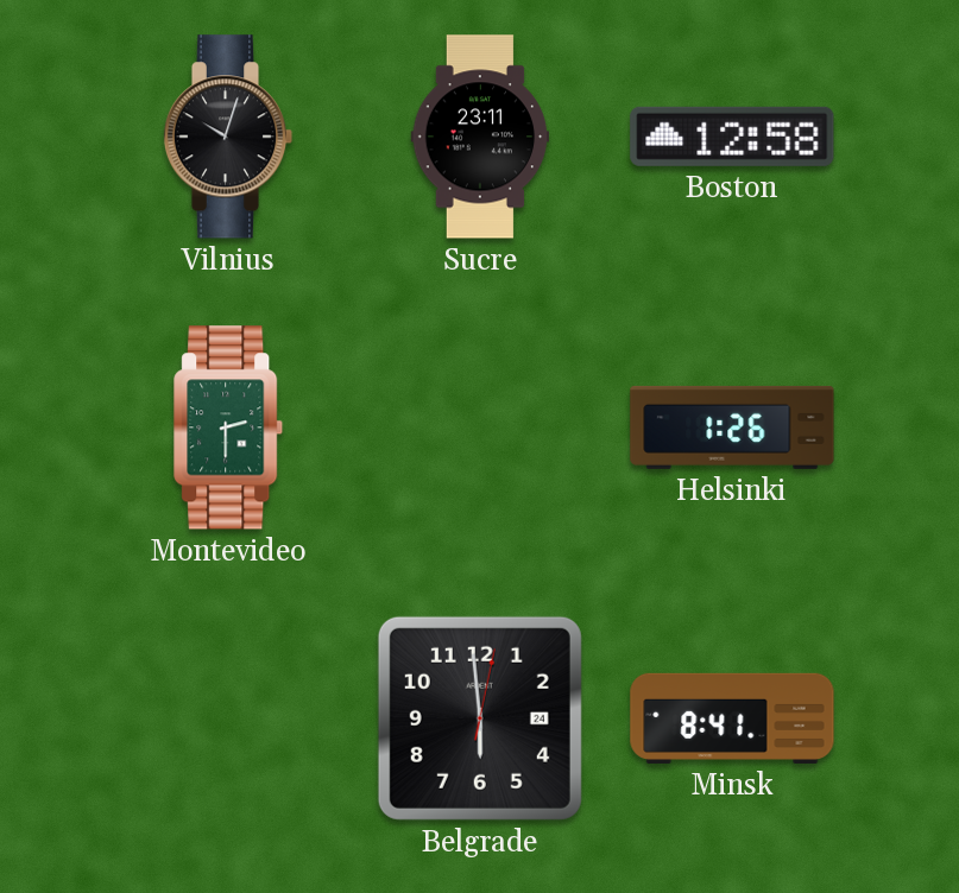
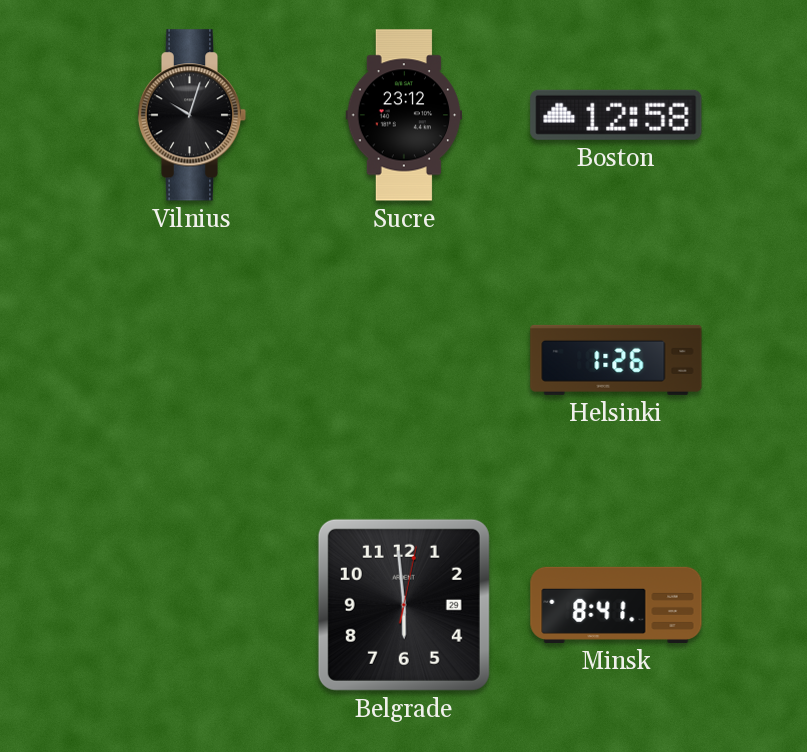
Sucre: 23:11 -> 23:12
Montevideo: 2:30 -> none
Belgrade date: 24 -> 29
